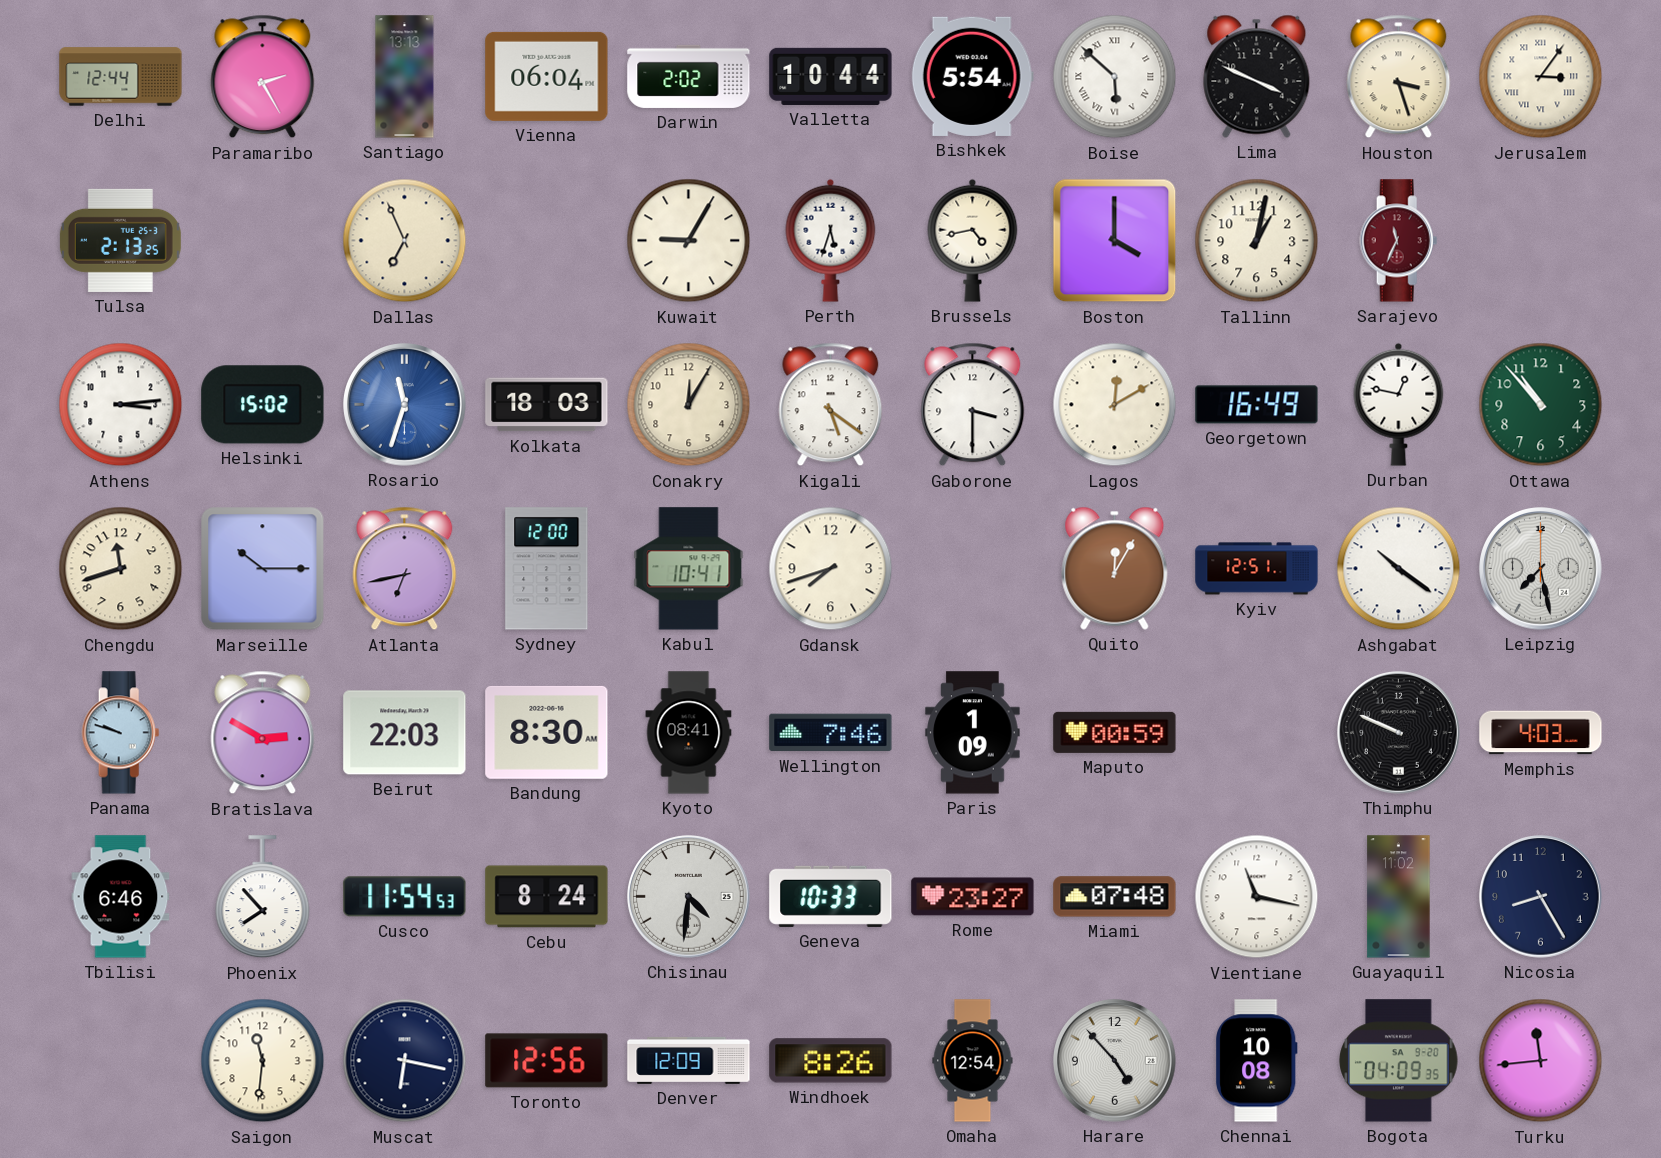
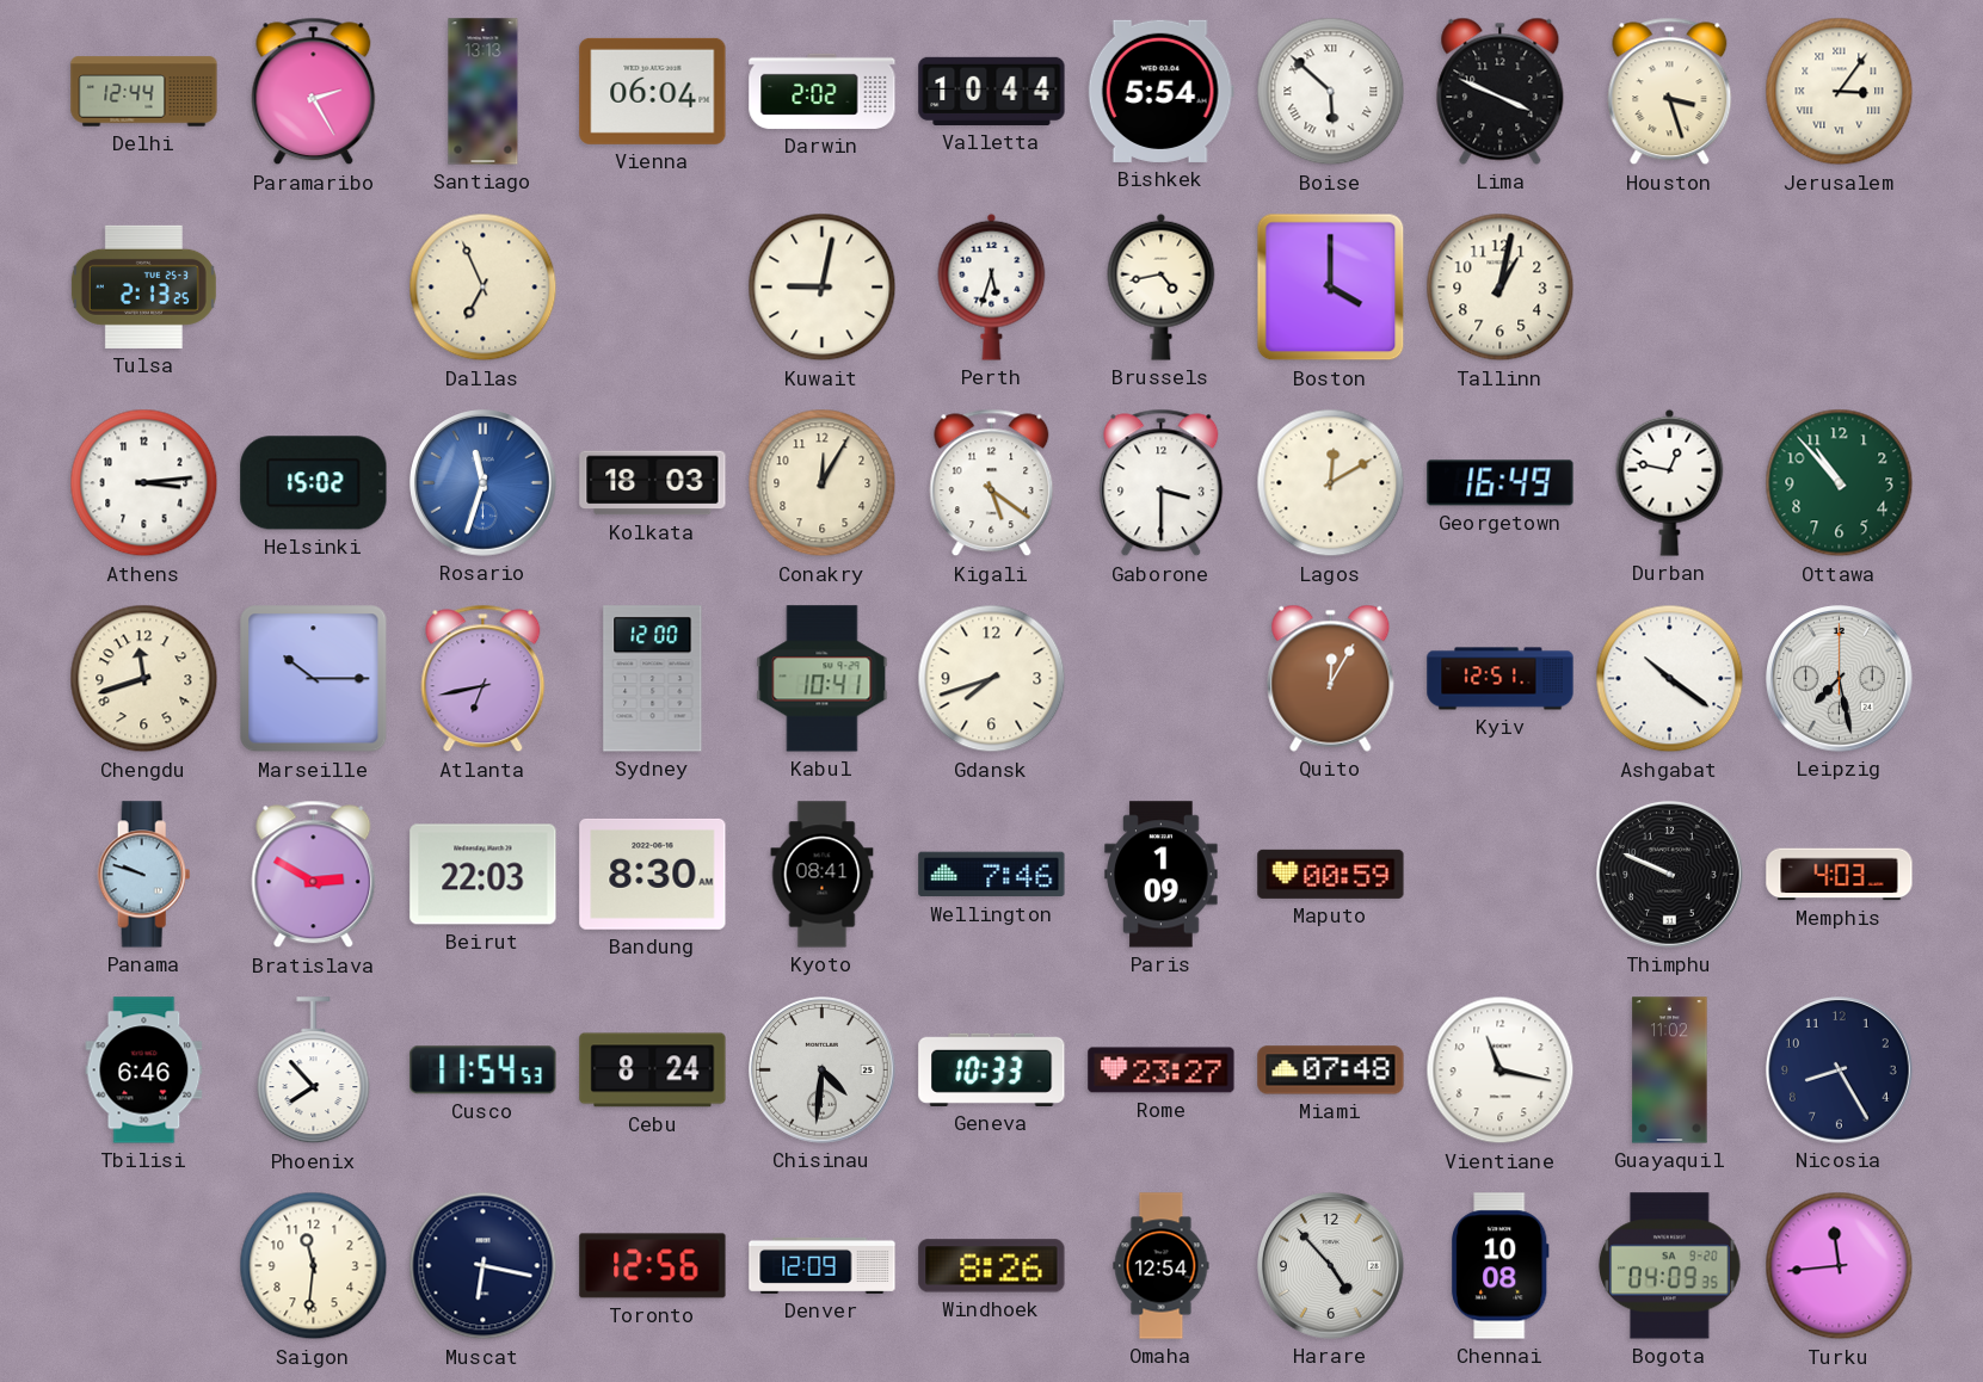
Kuwait: 9:05 -> 9:02
Sarajevo: 11:34 -> none
